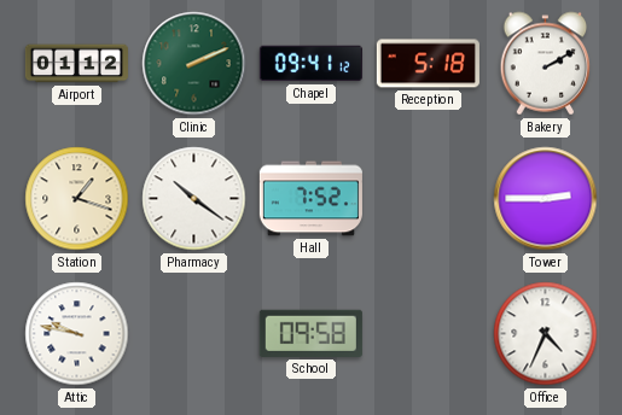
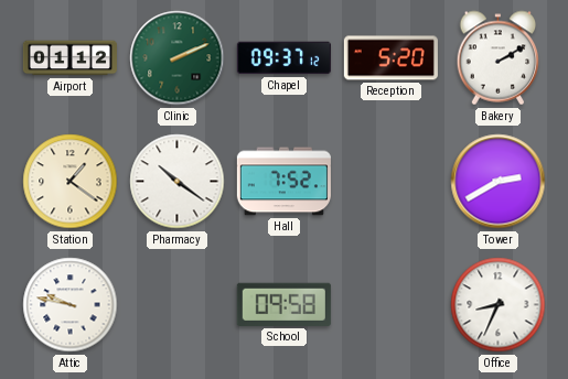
Chapel: 09:41 -> 09:37
Reception: 5:18 -> 5:20
Station: 1:18 -> 1:21
Tower: 2:45 -> 2:40
Office: 4:34 -> 8:34
